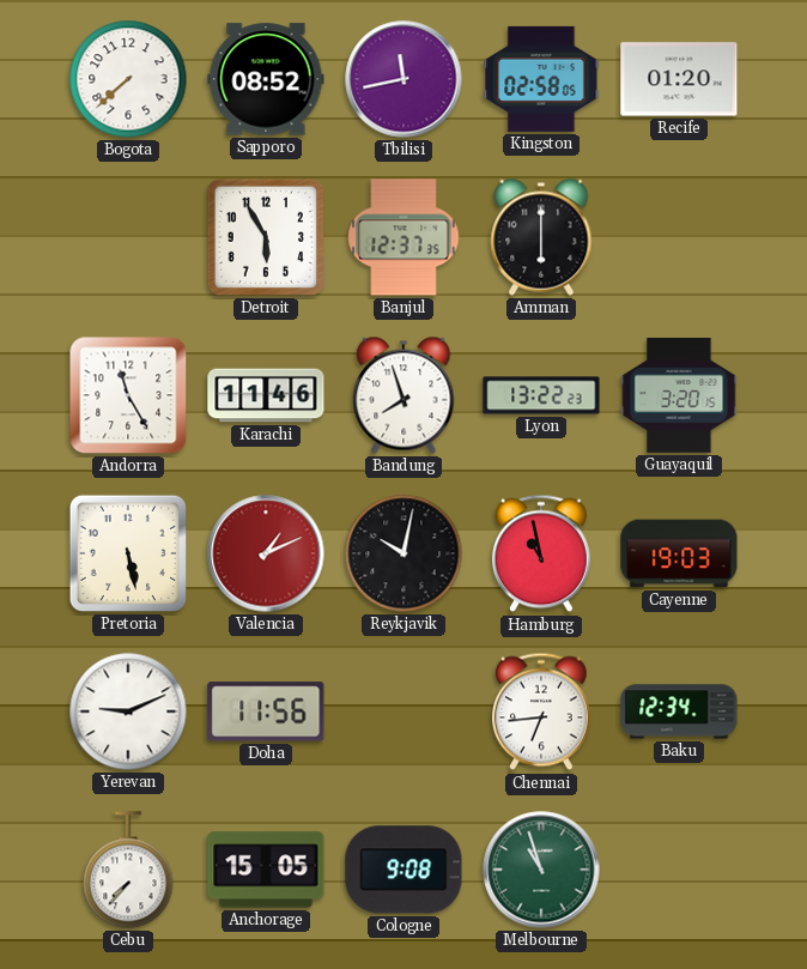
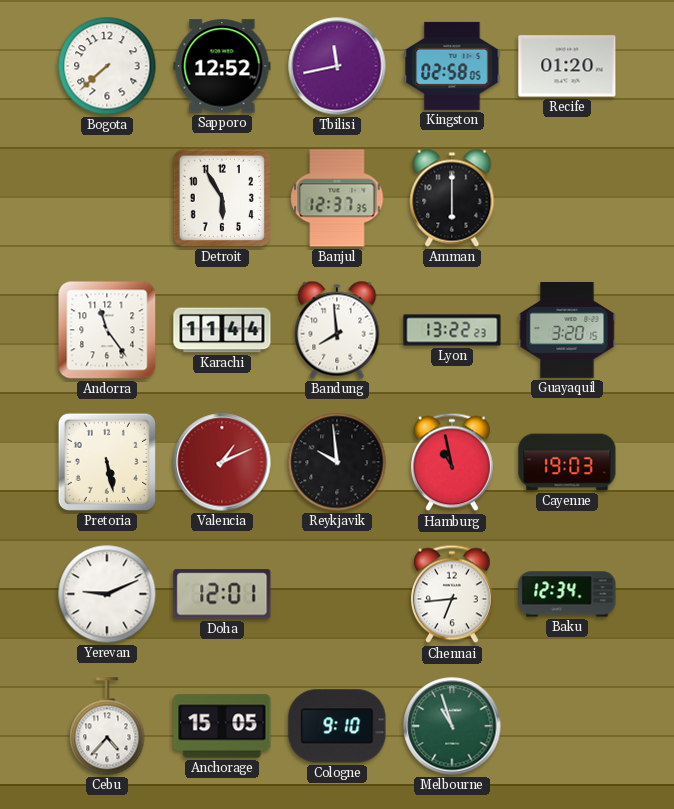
Sapporo: 08:52 -> 12:52
Andorra: 11:25 -> 11:24
Karachi: 11:46 -> 11:44
Bandung: 7:57 -> 7:59
Reykjavik: 10:02 -> 9:59
Doha: 11:56 -> 12:01
Cebu: 7:37 -> 4:37
Cologne: 9:08 -> 9:10
